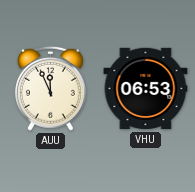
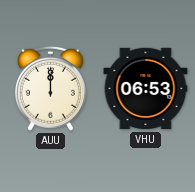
AUU: 11:56 -> 12:00
